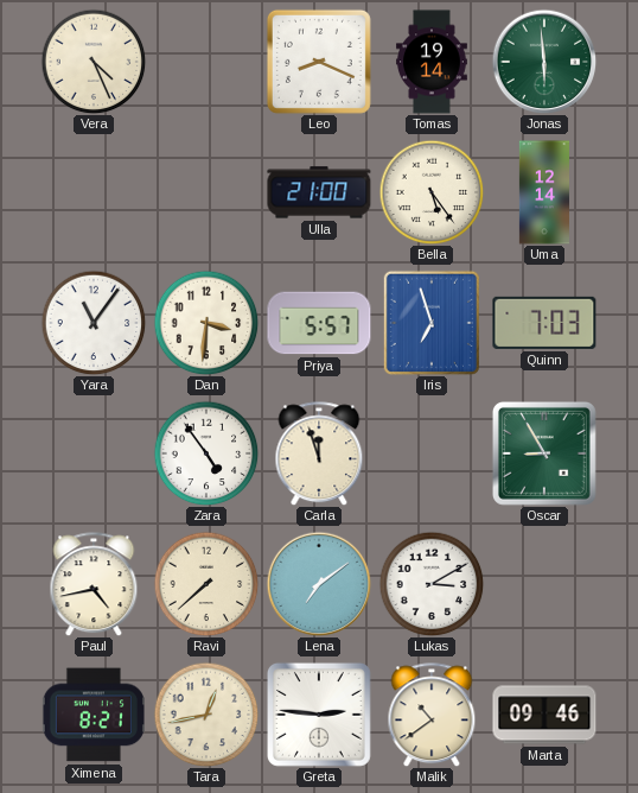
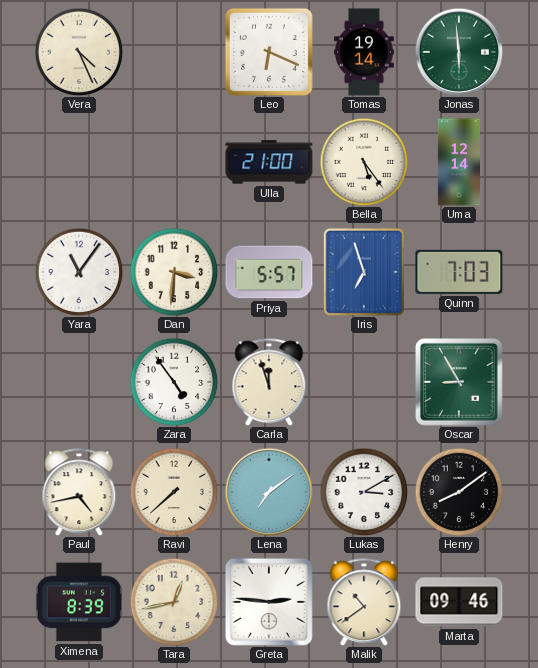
Leo: 8:19 -> 6:19
Henry: none -> 8:09
Ximena: 8:21 -> 8:39
